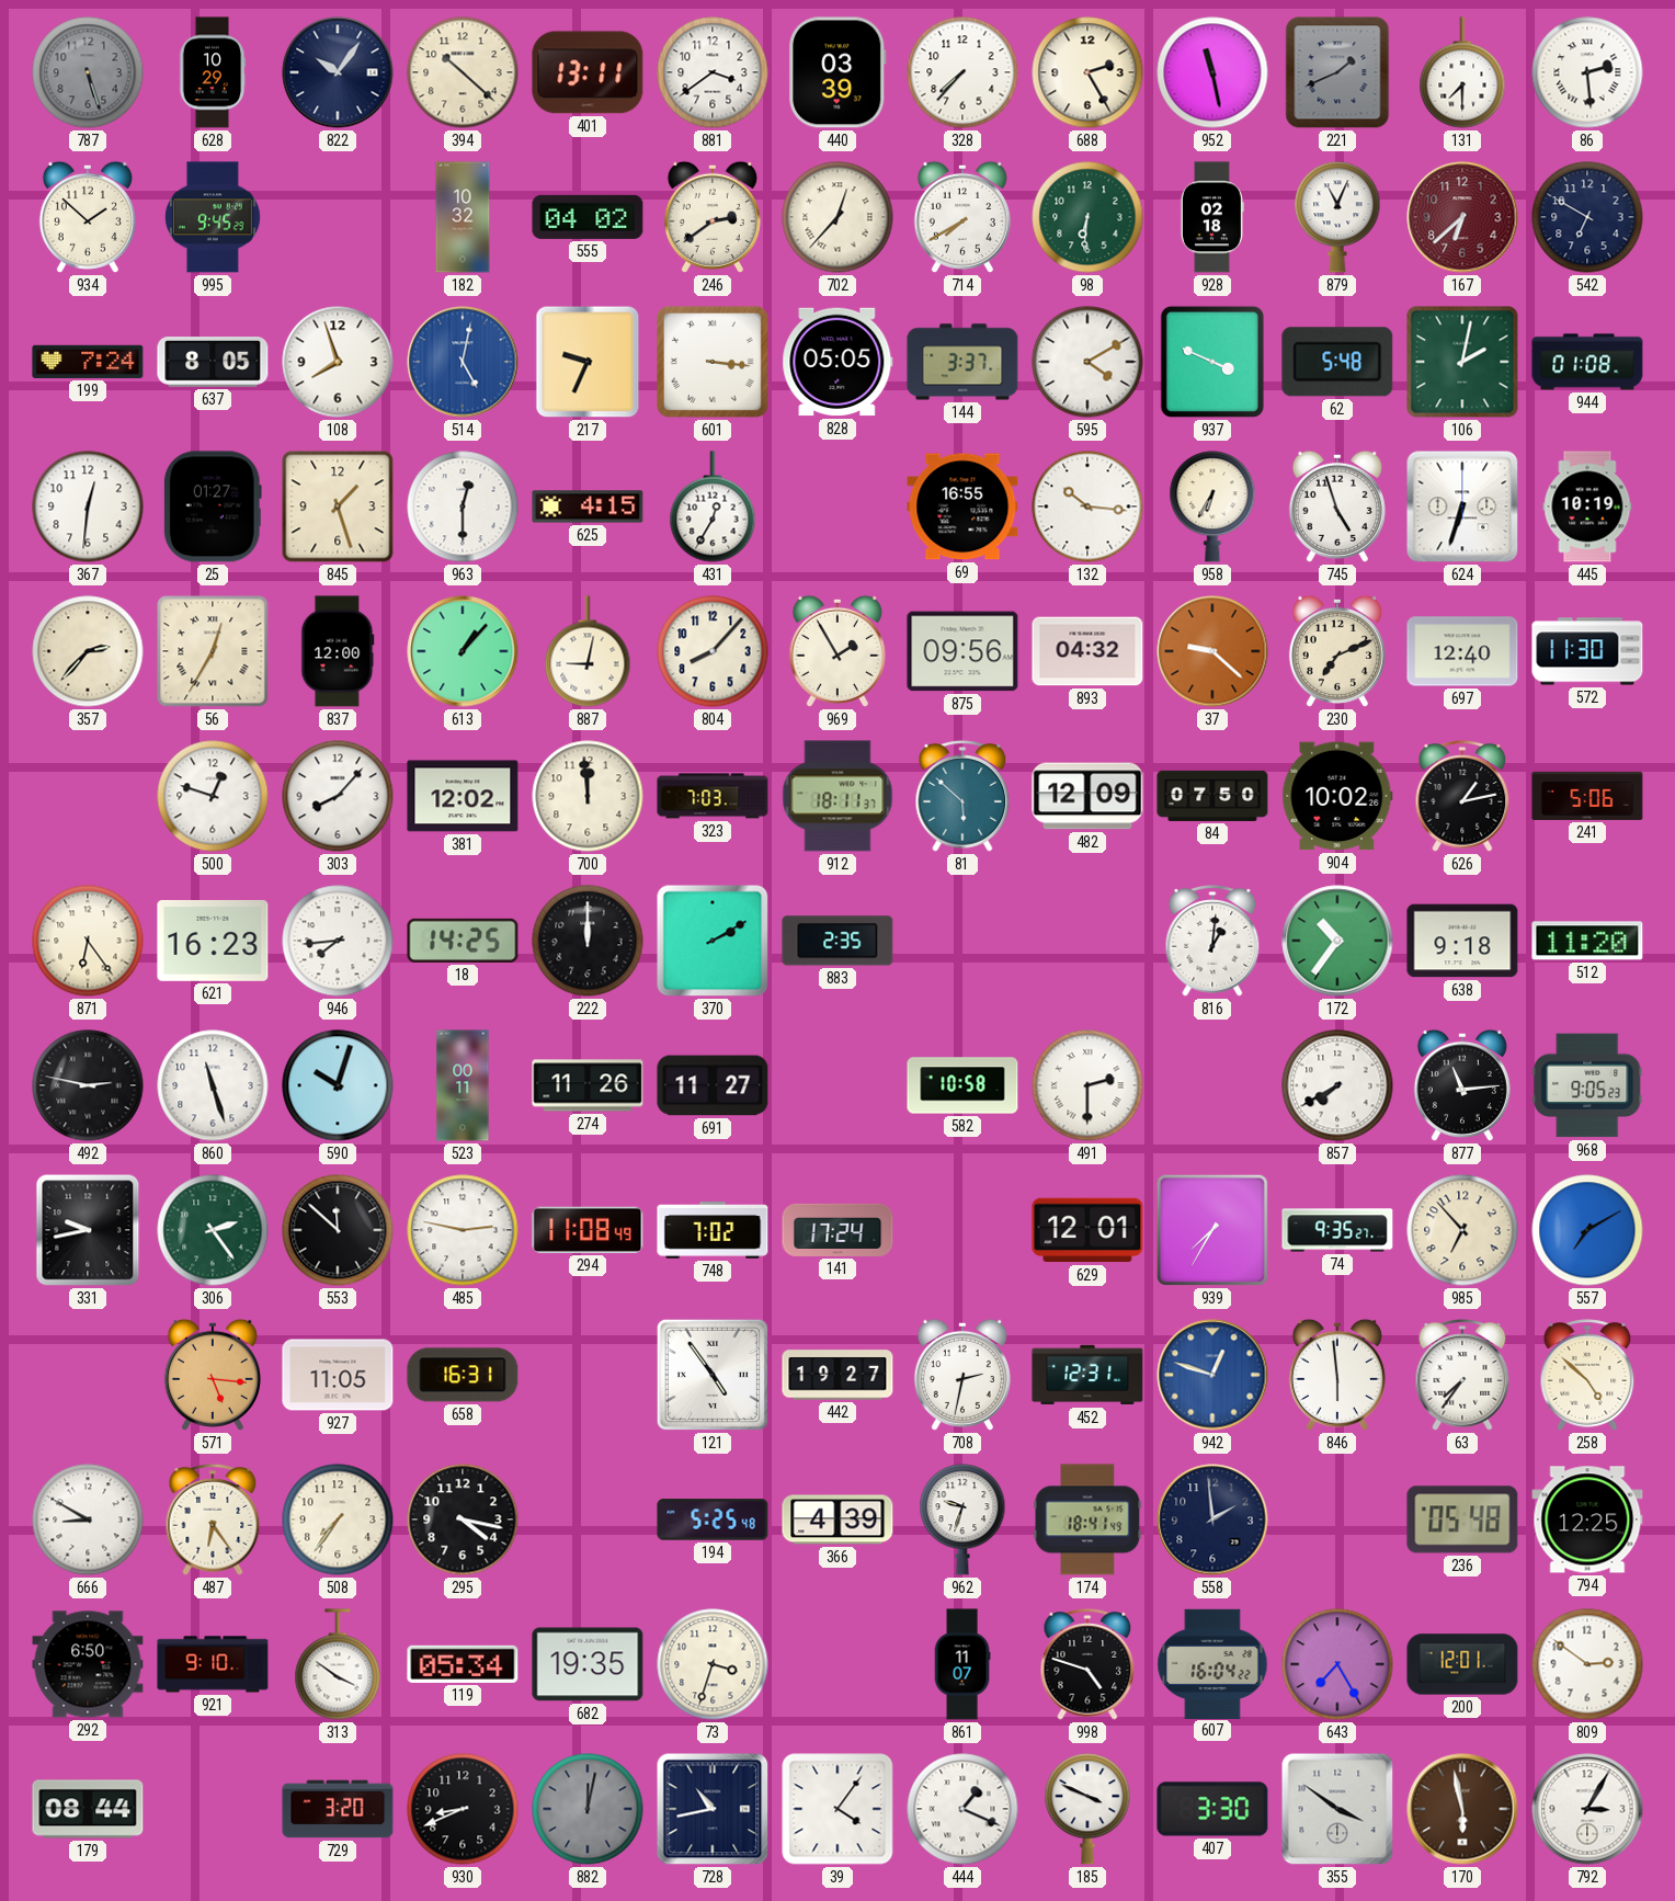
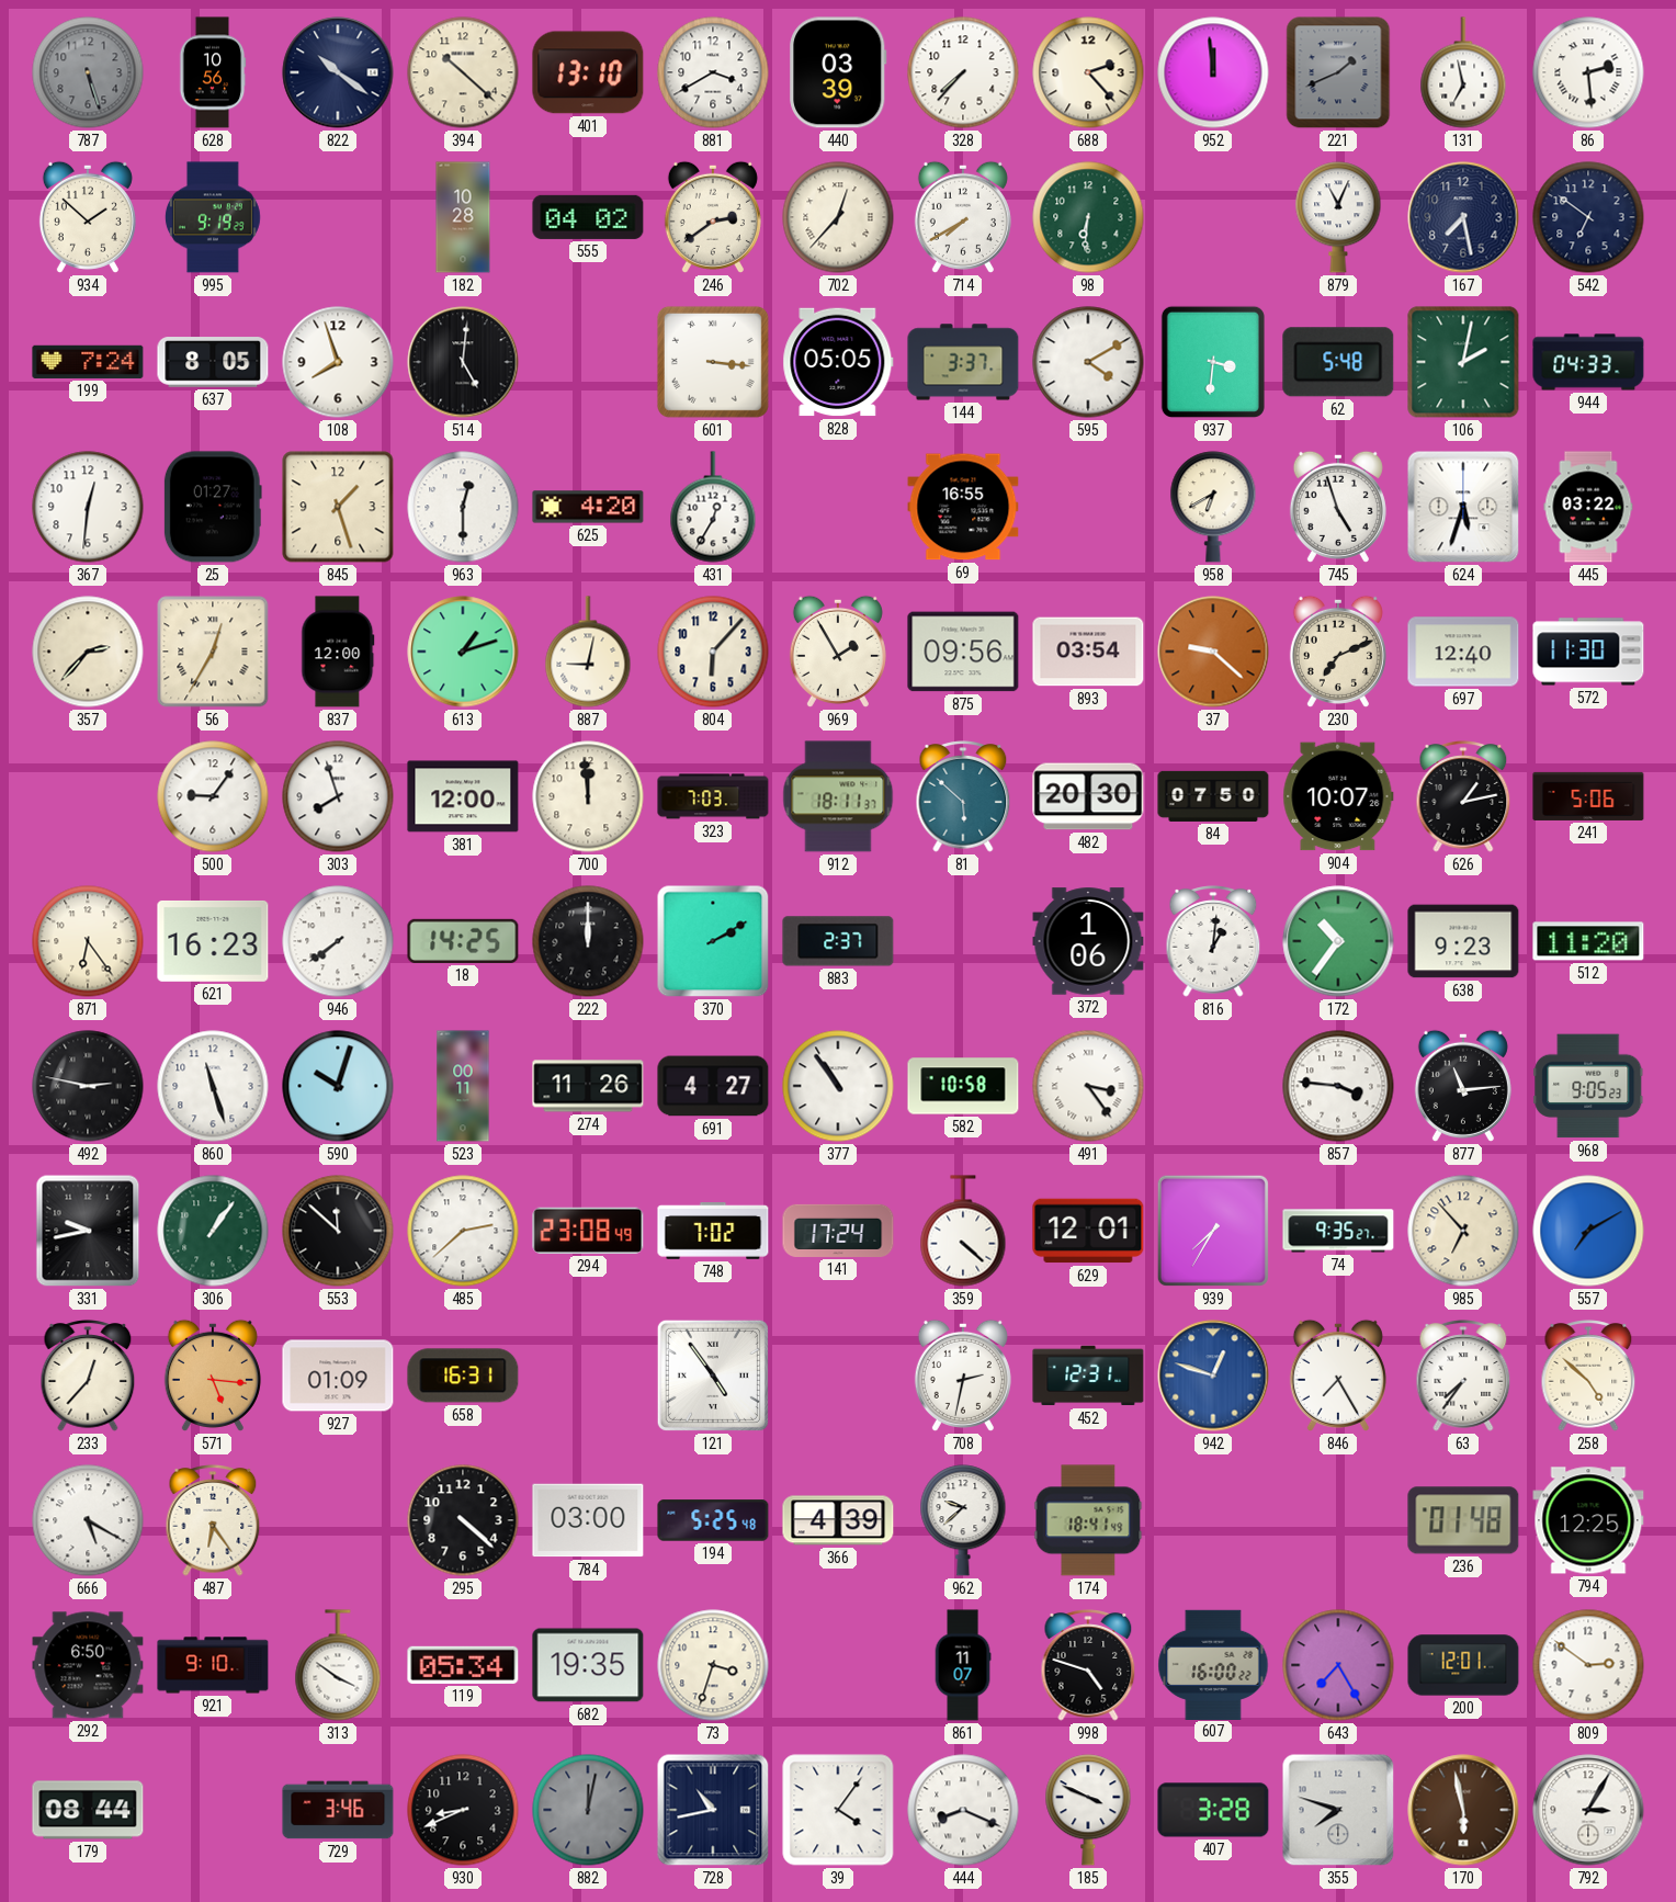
628: 10:29 -> 10:56
822: 10:06 -> 10:21
401: 13:11 -> 13:10
881: 3:39 -> 3:40
688: 2:25 -> 2:23
952: 11:28 -> 11:59
131: 7:30 -> 6:58
995: 9:45 -> 9:19
182: 10:32 -> 10:28
928: 02:18 -> none
167: 6:38 -> 7:28
167 dial: burgundy -> navy
542: 6:50 -> 6:51
514: 5:02 -> 5:01
514 dial: blue -> black
217: 9:34 -> none
937: 3:49 -> 3:31
944: 01:08 -> 04:33
625: 4:15 -> 4:20
132: 10:16 -> none
958: 6:35 -> 6:40
624: 6:33 -> 5:33
445: 10:19 -> 03:22
613: 1:07 -> 1:12
804: 8:07 -> 6:07
893: 04:32 -> 03:54
500: 12:48 -> 9:06
303: 8:07 -> 7:57
381: 12:02 -> 12:00
482: 12:09 -> 20:30
904: 10:02 -> 10:07
946: 7:44 -> 7:39
883: 2:35 -> 2:37
372: none -> 1:06
638: 9:18 -> 9:23
691: 11:27 -> 4:27
377: none -> 10:54
491: 2:30 -> 3:24
857: 7:40 -> 3:46
306: 2:24 -> 1:06
485: 2:47 -> 2:38
294: 11:08 -> 23:08
359: none -> 4:22
233: none -> 12:37
927: 11:05 -> 01:09
442: 19:27 -> none
846: 5:59 -> 7:25
666: 8:50 -> 5:20
508: 7:36 -> none
295: 4:17 -> 4:22
784: none -> 03:00
962: 9:33 -> 9:38
558: 1:59 -> none
236: 05:48 -> 01:48
607: 16:04 -> 16:00
729: 3:20 -> 3:46
444: 1:19 -> 8:19
407: 3:30 -> 3:28
355: 3:51 -> 7:48
